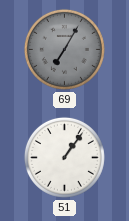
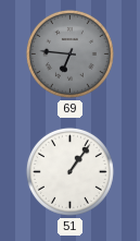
69: 7:05 -> 6:46
